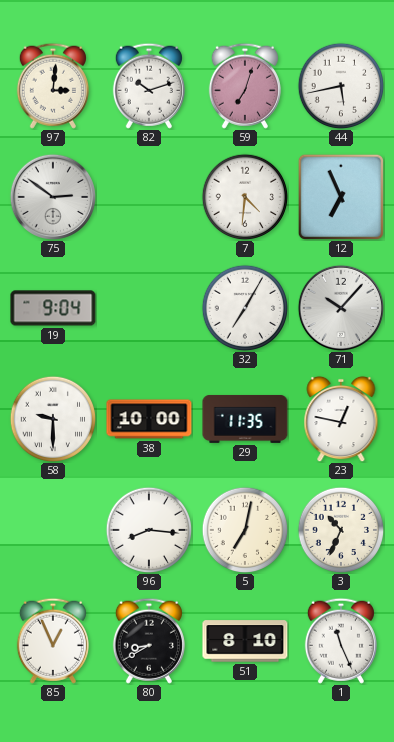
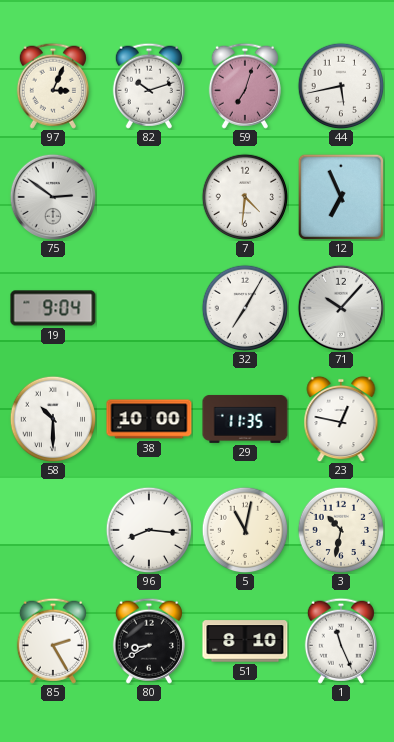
97: 3:01 -> 3:04
58: 9:30 -> 10:30
5: 7:02 -> 11:02
3: 10:34 -> 10:32
85: 12:56 -> 2:25
